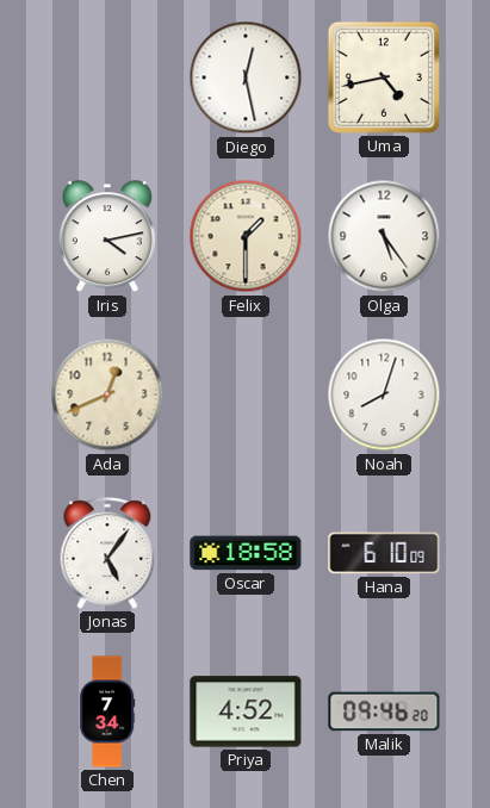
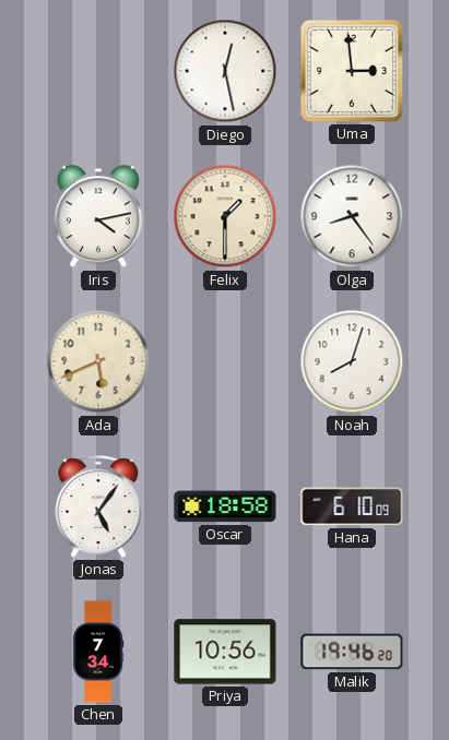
Uma: 4:43 -> 2:59
Olga: 5:24 -> 8:24
Ada: 12:41 -> 5:41
Priya: 4:52 -> 10:56
Malik: 09:46 -> 19:46
